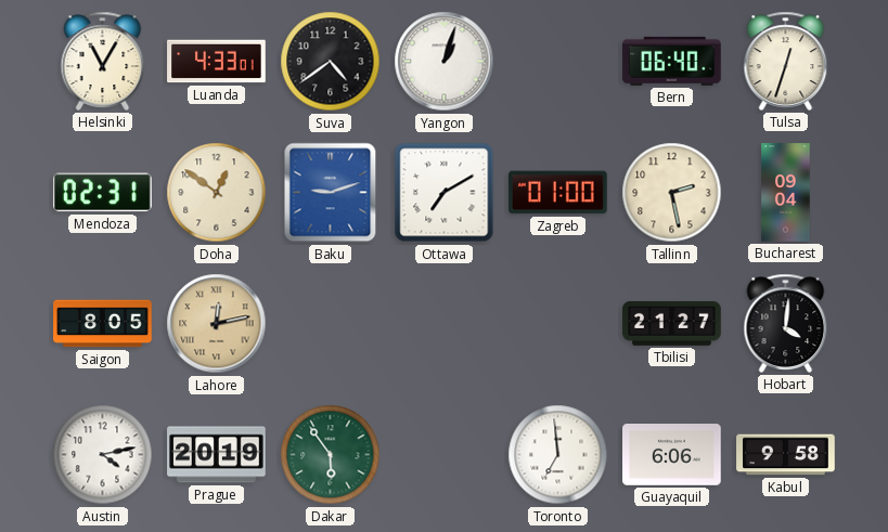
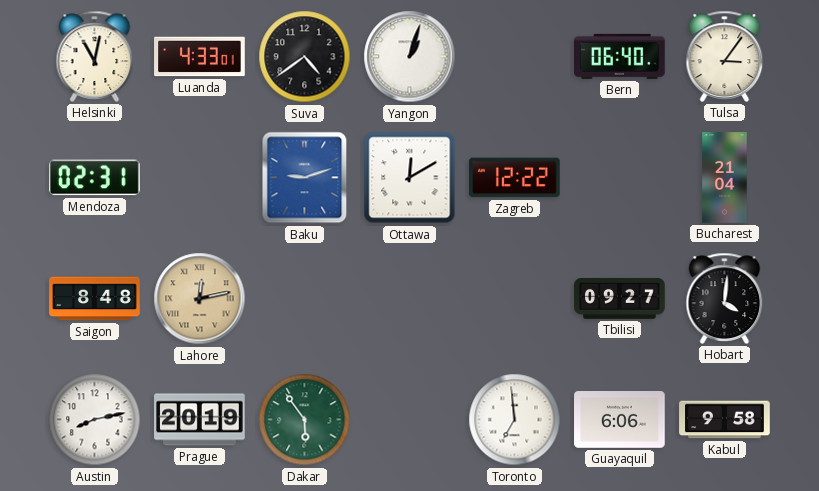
Helsinki: 11:05 -> 11:02
Tulsa: 12:33 -> 3:06
Doha: 12:51 -> none
Ottawa: 7:10 -> 12:10
Zagreb: 01:00 -> 12:22
Tallinn: 2:28 -> none
Bucharest: 09:04 -> 21:04
Saigon: 8:05 -> 8:48
Tbilisi: 21:27 -> 09:27
Austin: 4:13 -> 8:13
